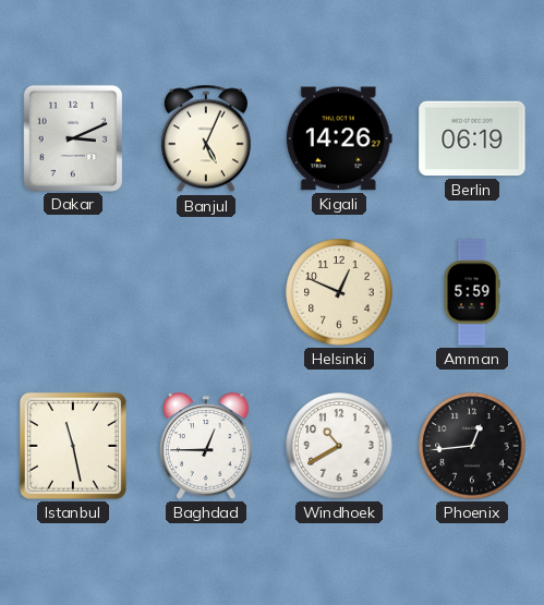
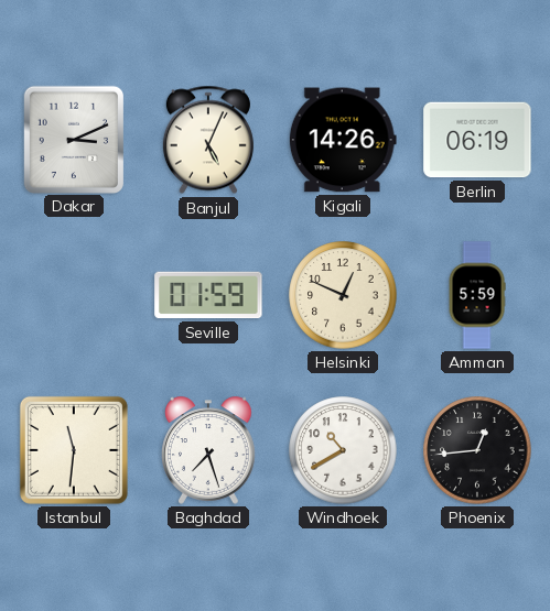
Seville: none -> 01:59
Istanbul: 11:28 -> 11:31
Baghdad: 12:45 -> 7:27
